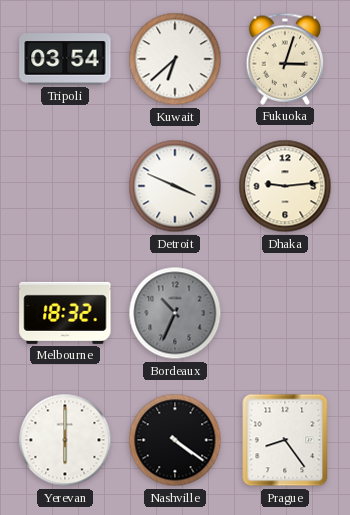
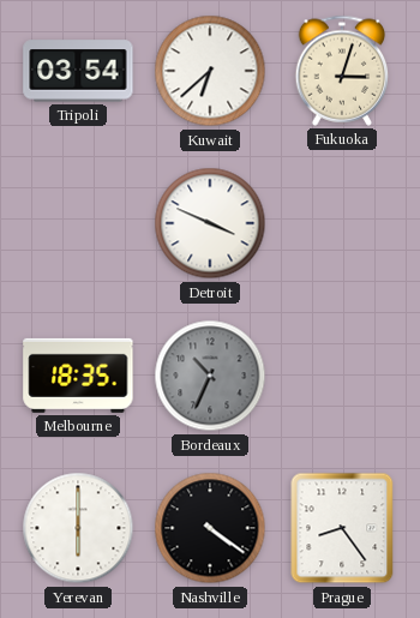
Dhaka: 9:14 -> none
Melbourne: 18:32 -> 18:35
